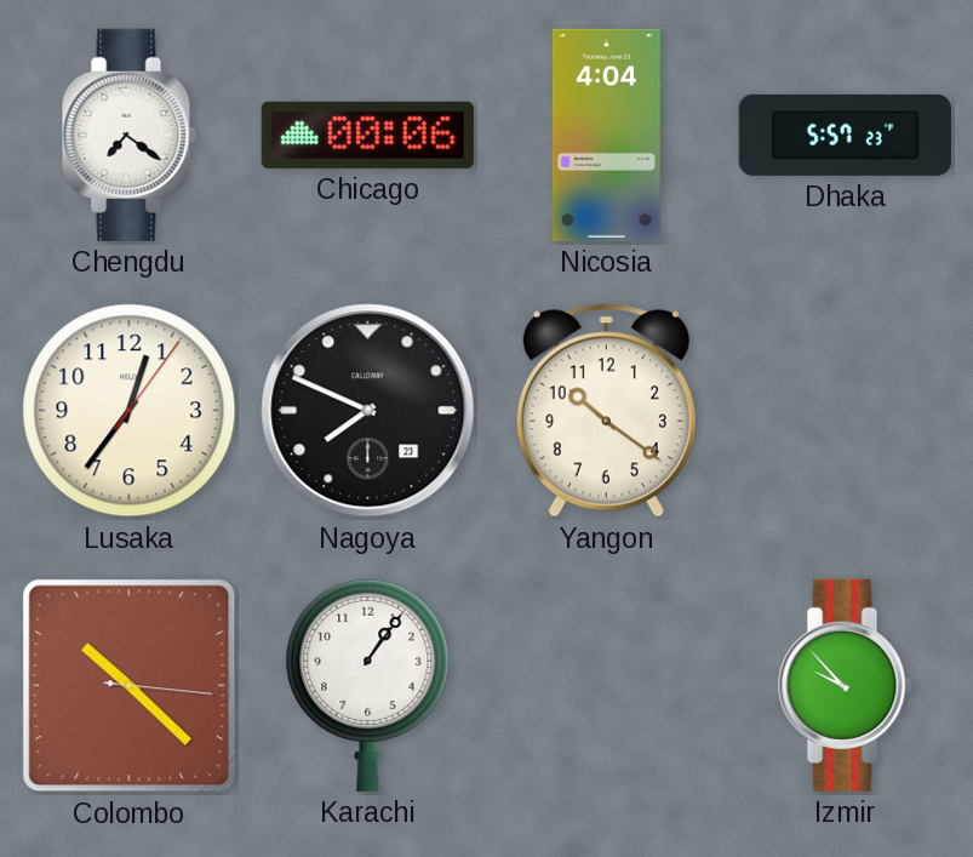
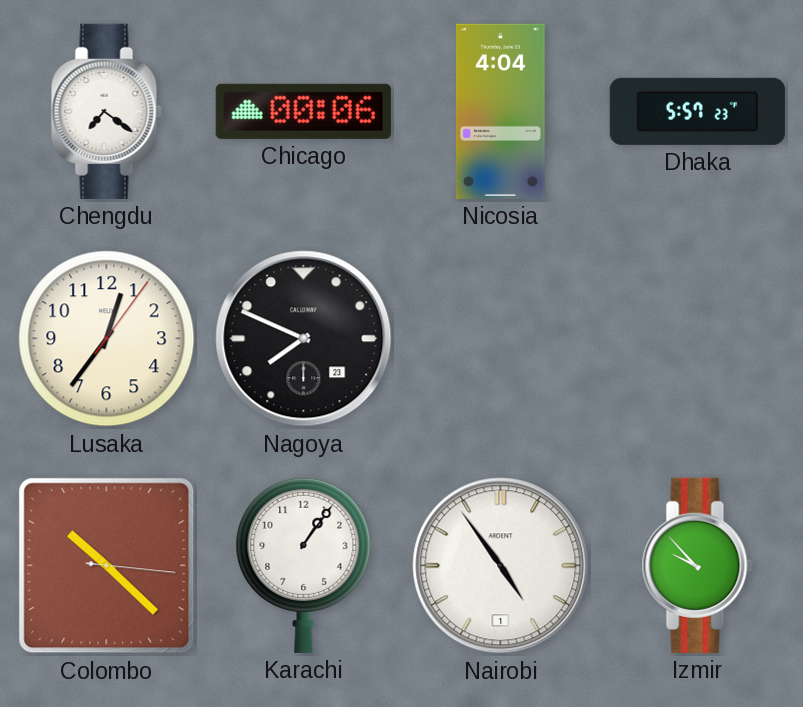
Yangon: 10:21 -> none
Nairobi: none -> 4:54
